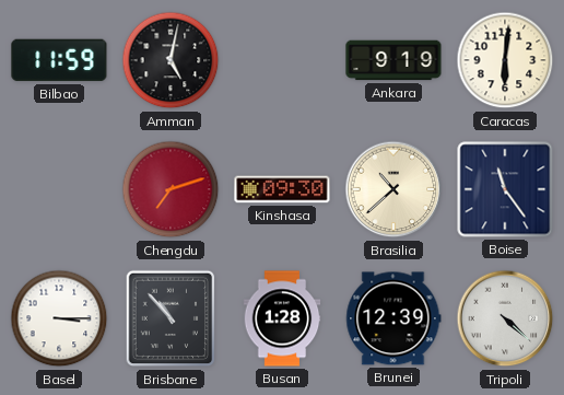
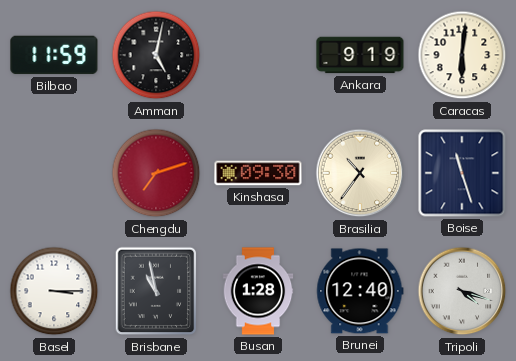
Brasilia: 10:38 -> 10:36
Boise: 11:24 -> 11:27
Brisbane: 10:53 -> 10:58
Brunei: 12:39 -> 12:40
Tripoli: 4:22 -> 4:18
